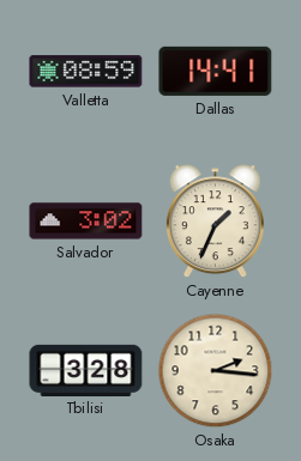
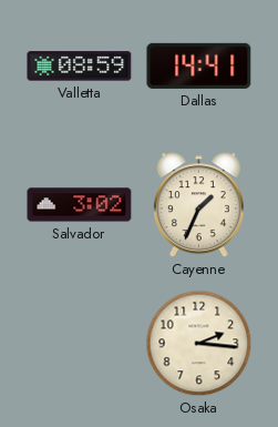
Tbilisi: 3:28 -> none
